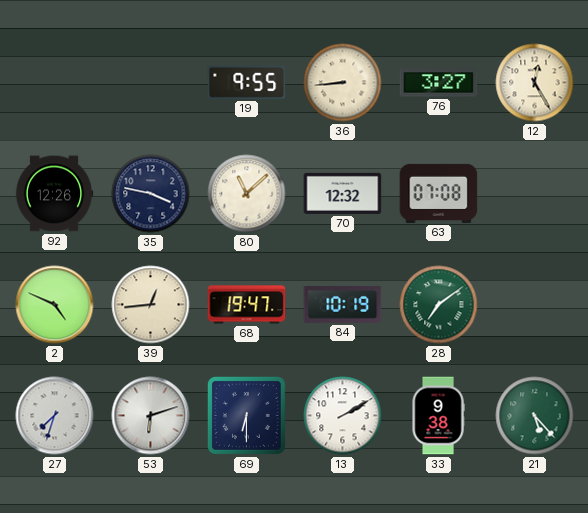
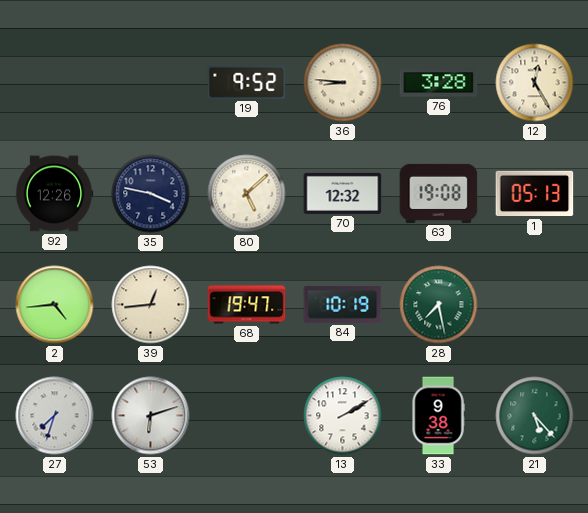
19: 9:55 -> 9:52
36: 8:44 -> 8:46
76: 3:27 -> 3:28
80: 11:08 -> 5:08
63: 07:08 -> 19:08
1: none -> 05:13
2: 4:49 -> 4:44
28: 7:09 -> 7:28
69: 6:30 -> none
